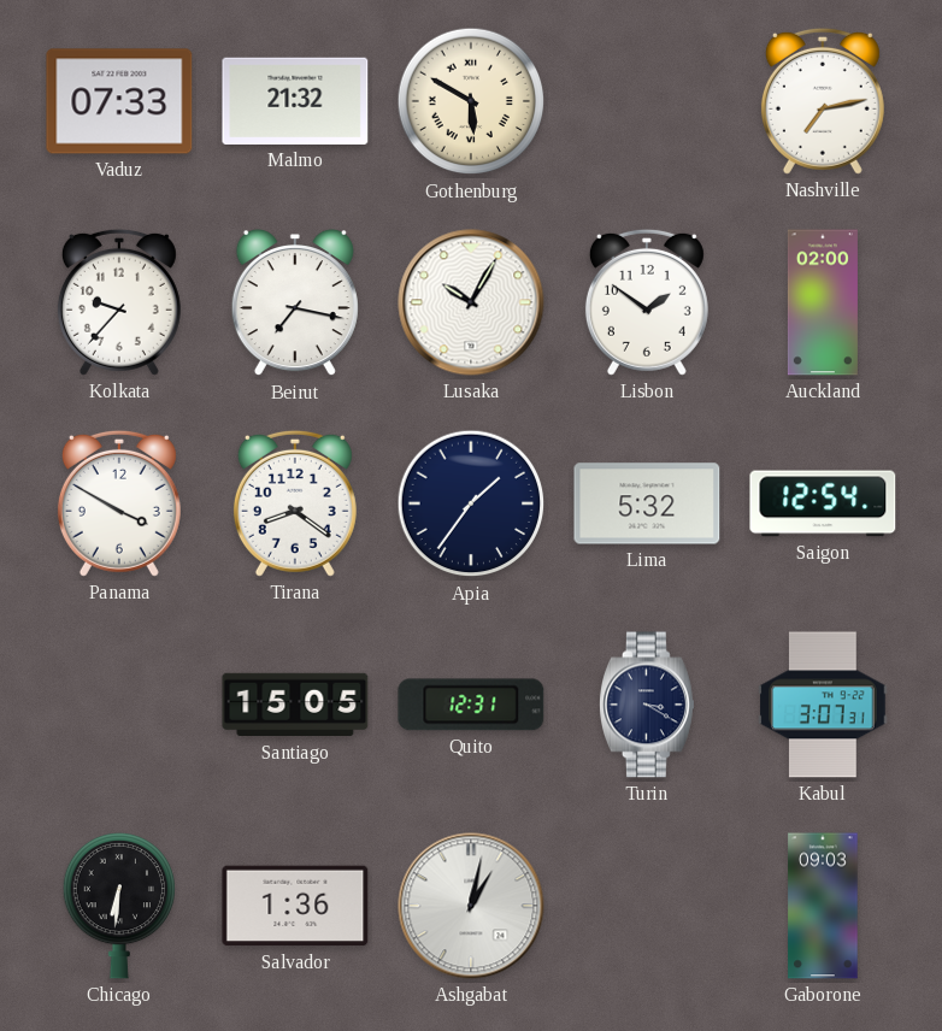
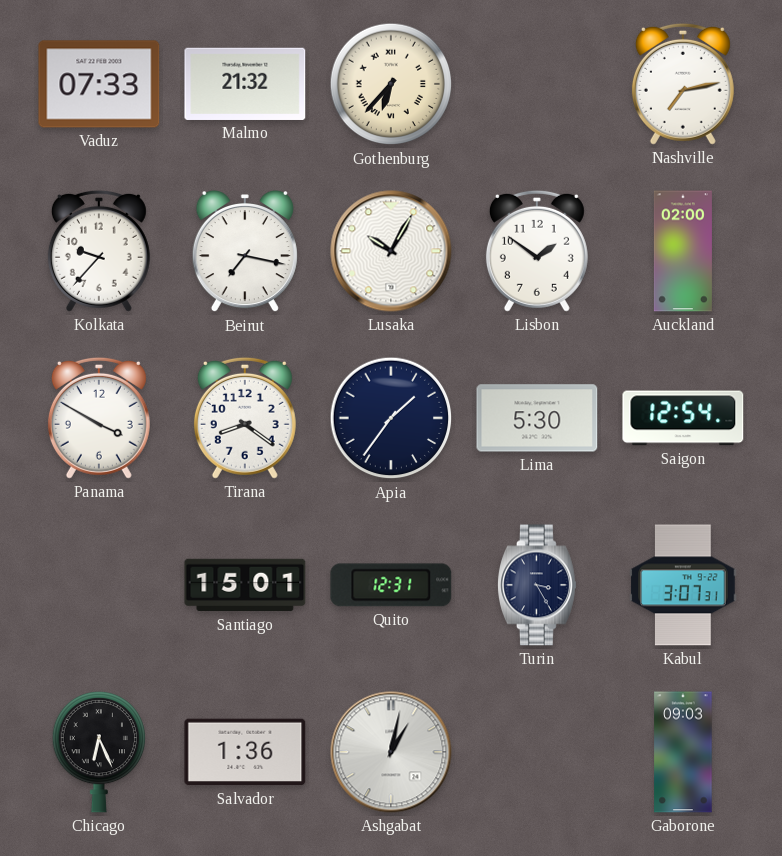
Gothenburg: 5:50 -> 6:37
Lima: 5:32 -> 5:30
Santiago: 15:05 -> 15:01
Turin: 3:20 -> 3:25
Chicago: 6:31 -> 6:26
